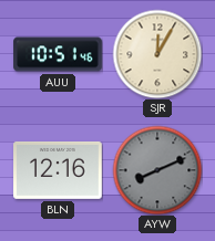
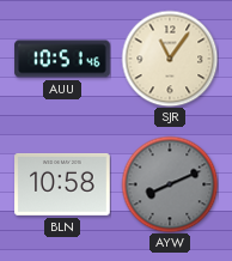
SJR: 12:05 -> 11:06
BLN: 12:16 -> 10:58
